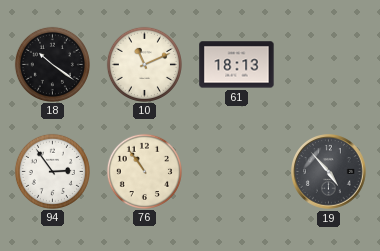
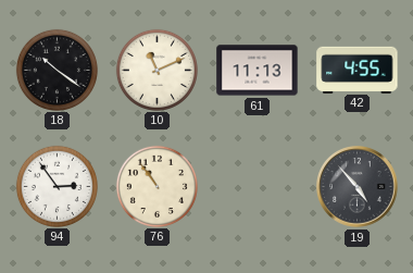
61: 18:13 -> 11:13
42: none -> 4:55
